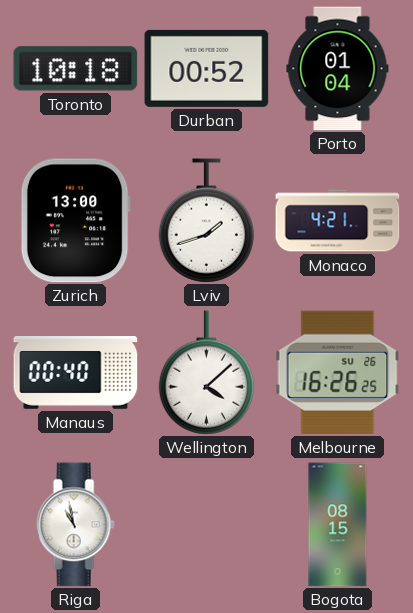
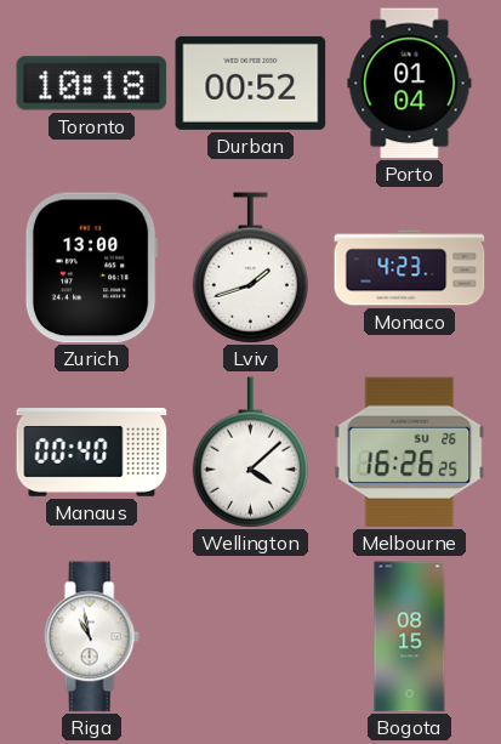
Monaco: 4:21 -> 4:23
